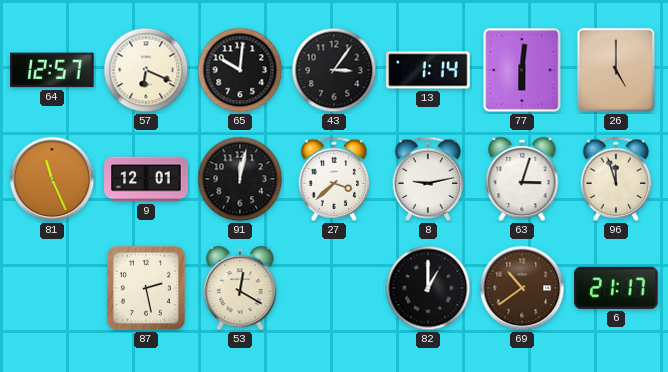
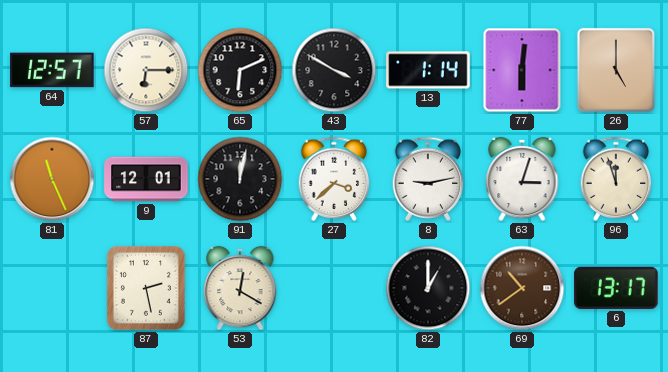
57: 6:19 -> 6:15
65: 10:01 -> 6:11
43: 3:06 -> 3:50
6: 21:17 -> 13:17
